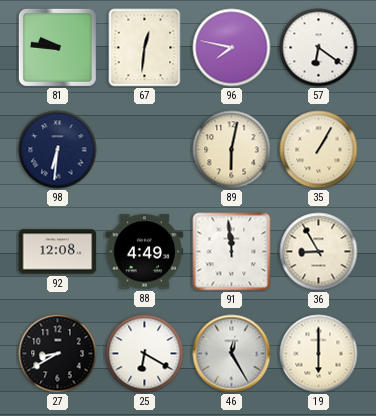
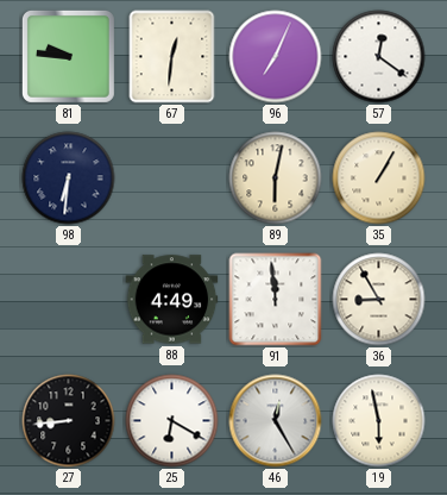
96: 7:47 -> 7:04
57: 6:21 -> 12:21
92: 12:08 -> none
27: 8:40 -> 8:44
19: 6:00 -> 5:58
